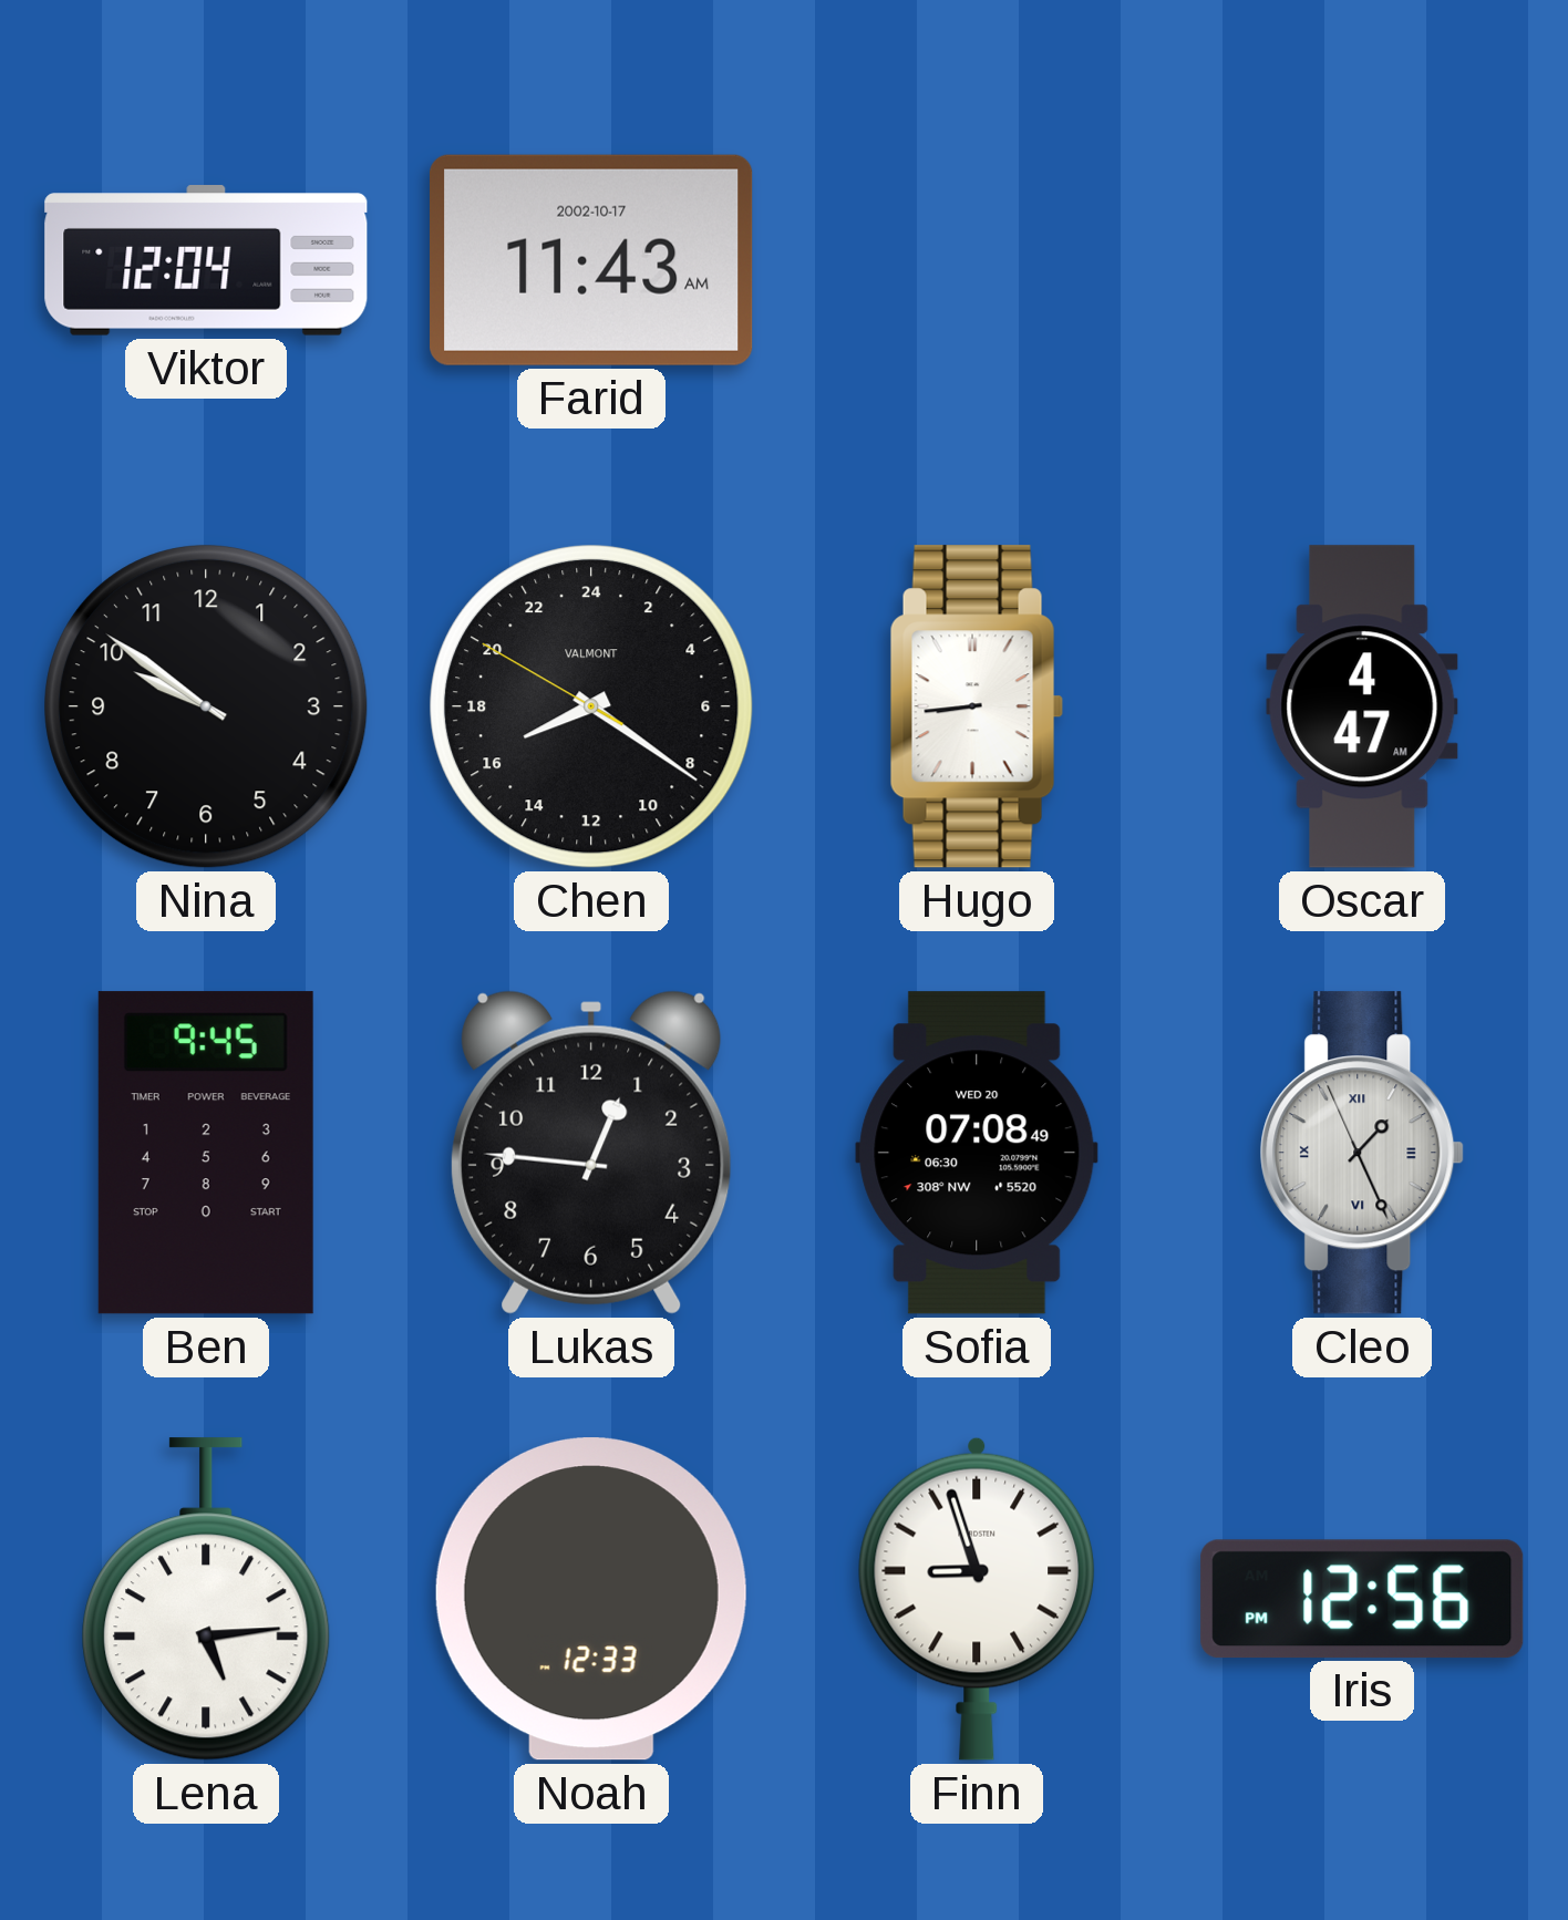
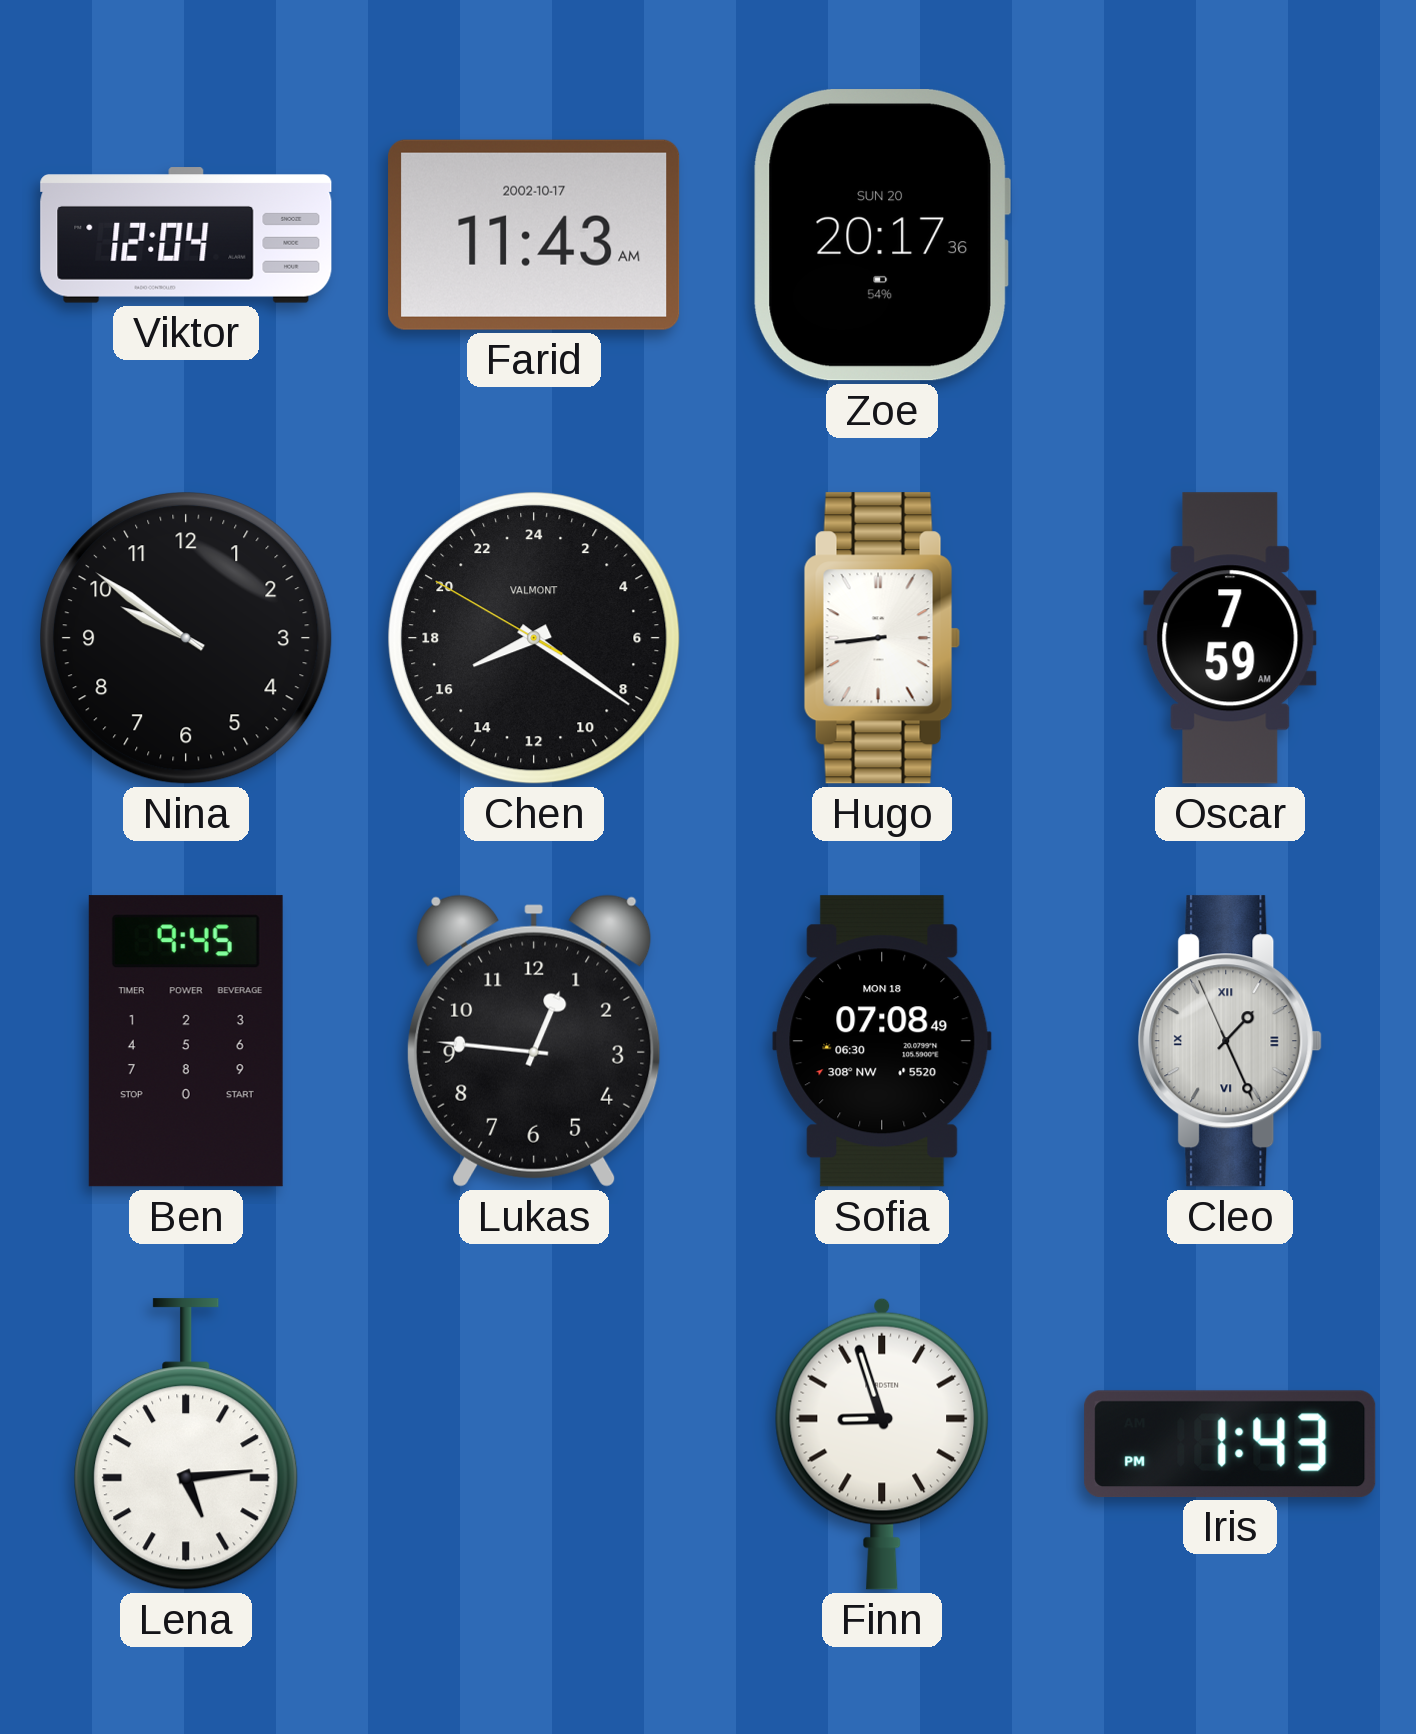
Zoe: none -> 20:17
Oscar: 4:47 -> 7:59
Sofia date: WED 20 -> MON 18
Noah: 12:33 -> none
Iris: 12:56 -> 1:43
